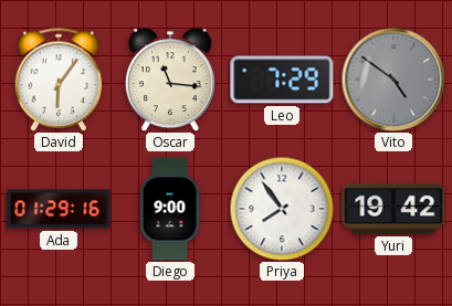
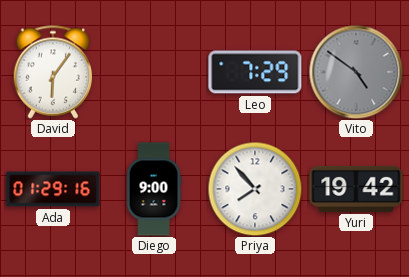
Oscar: 11:16 -> none
Priya: 7:54 -> 7:53
